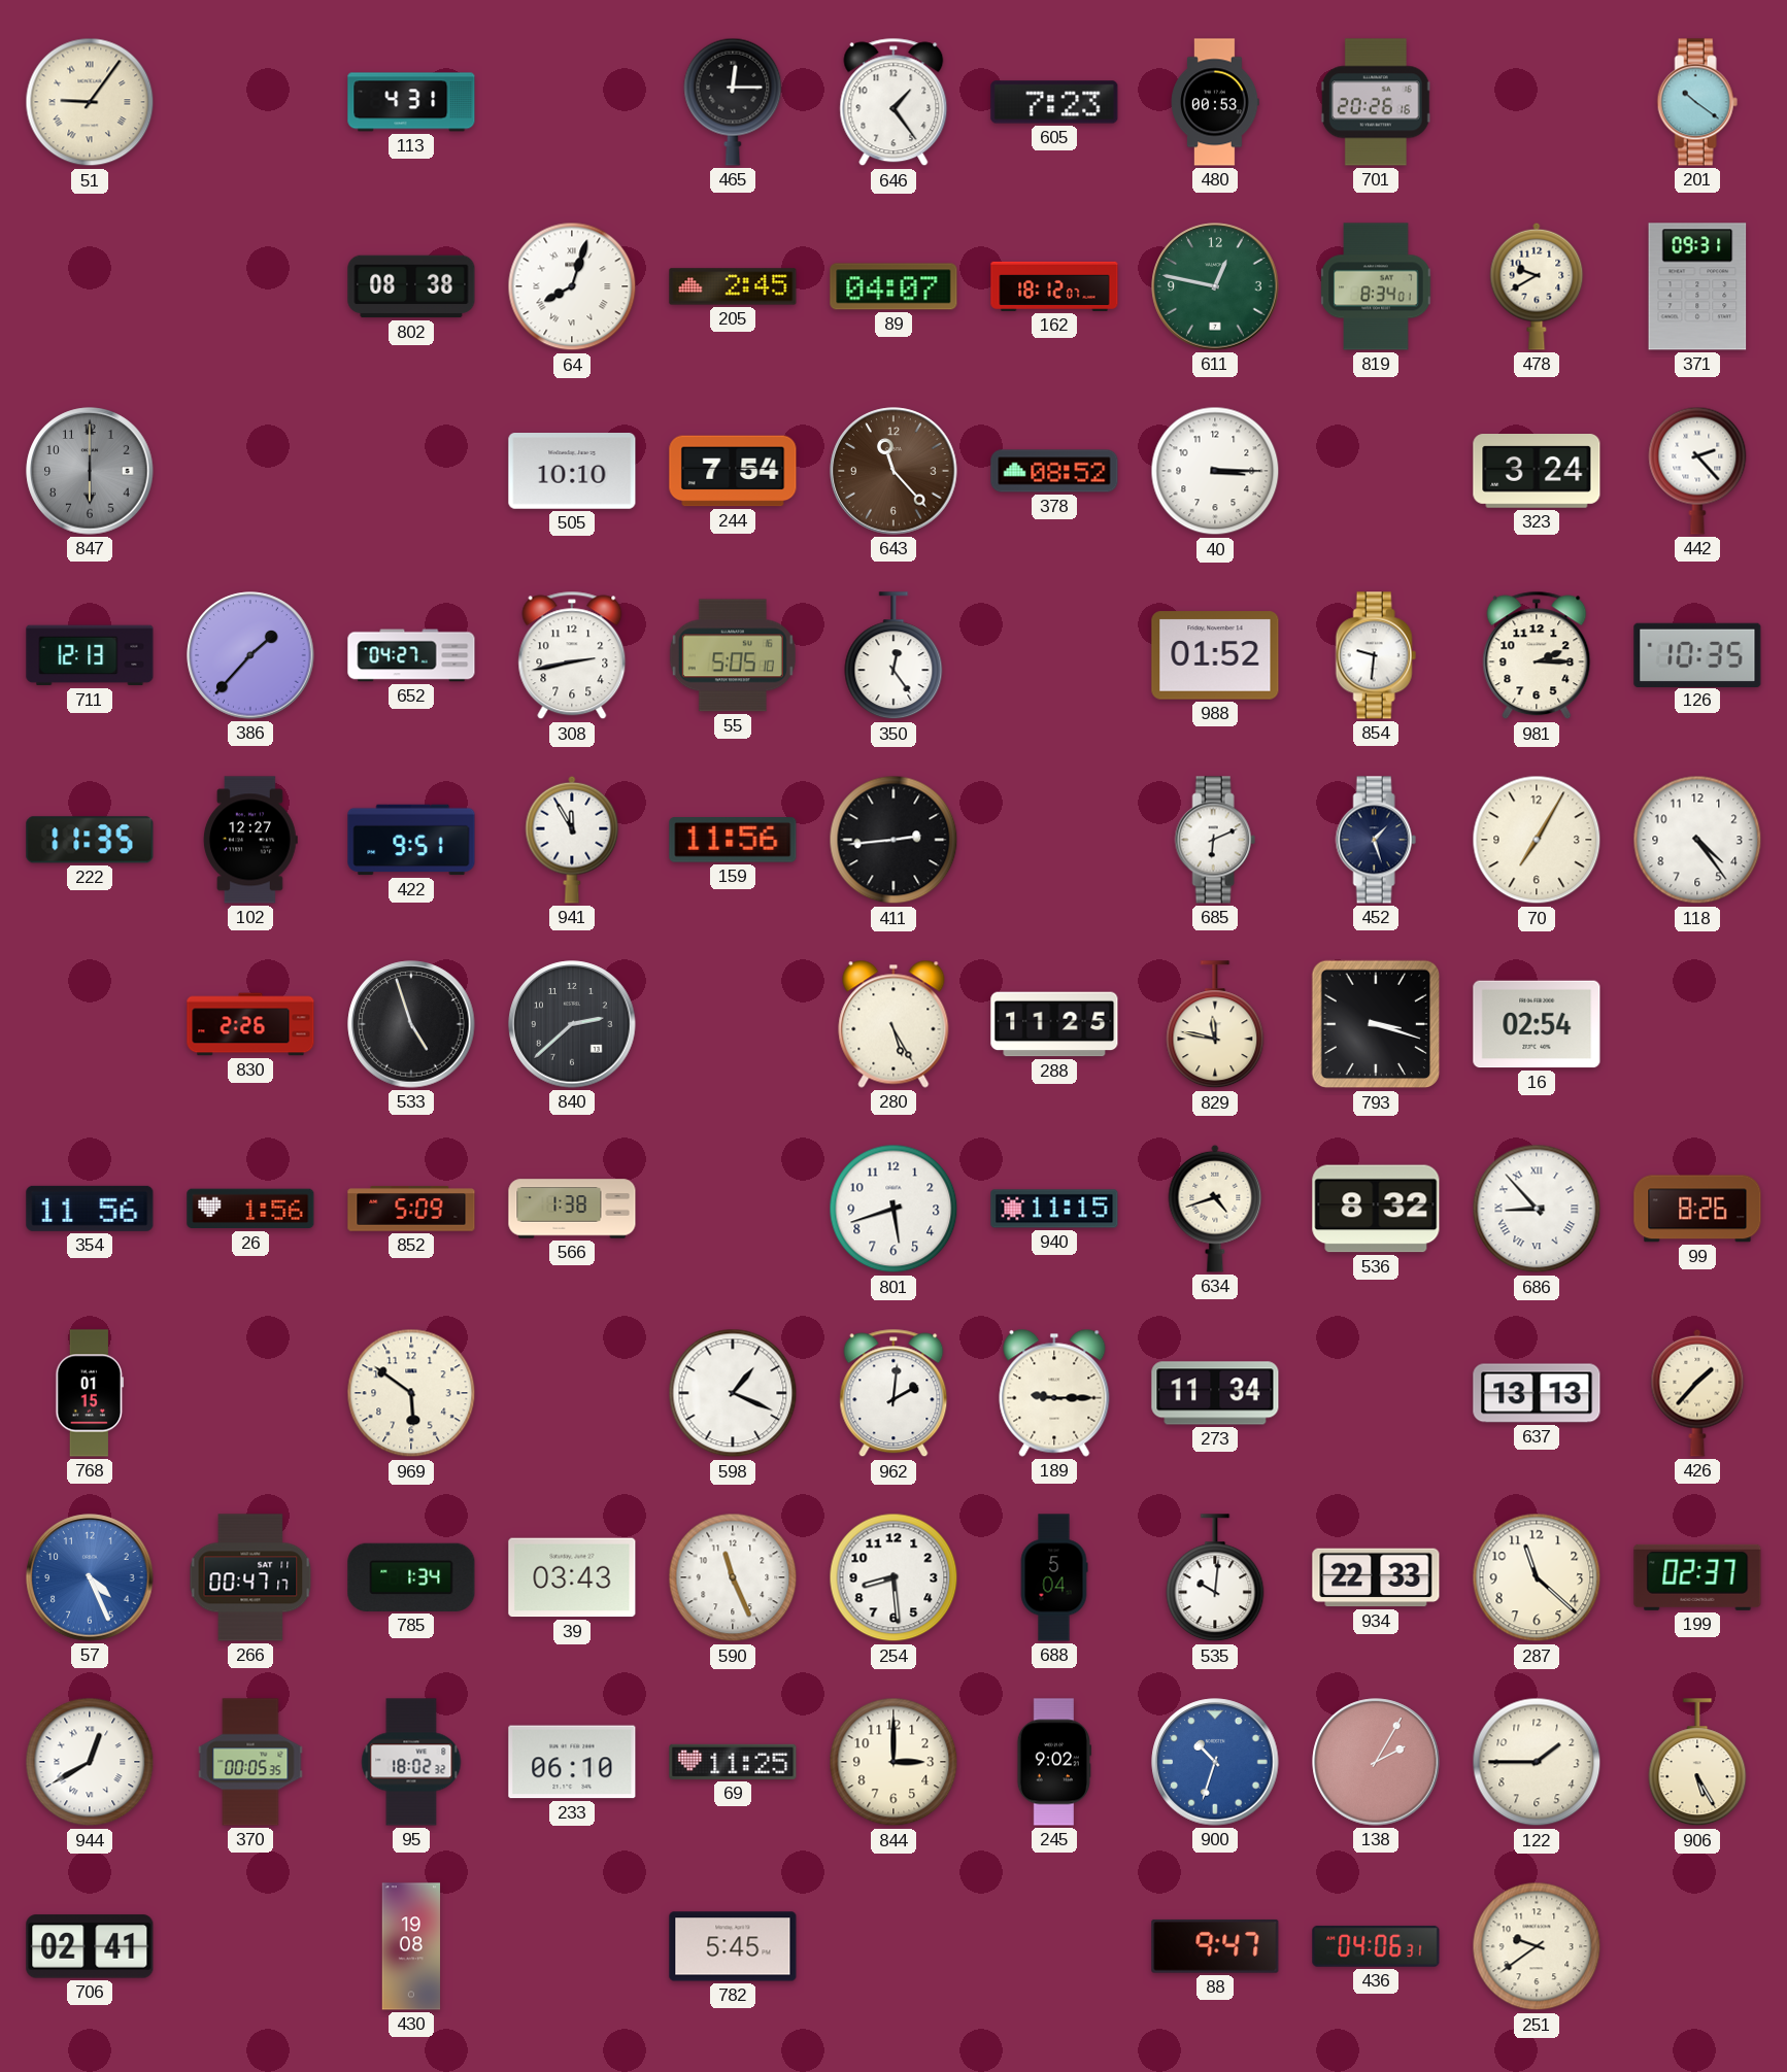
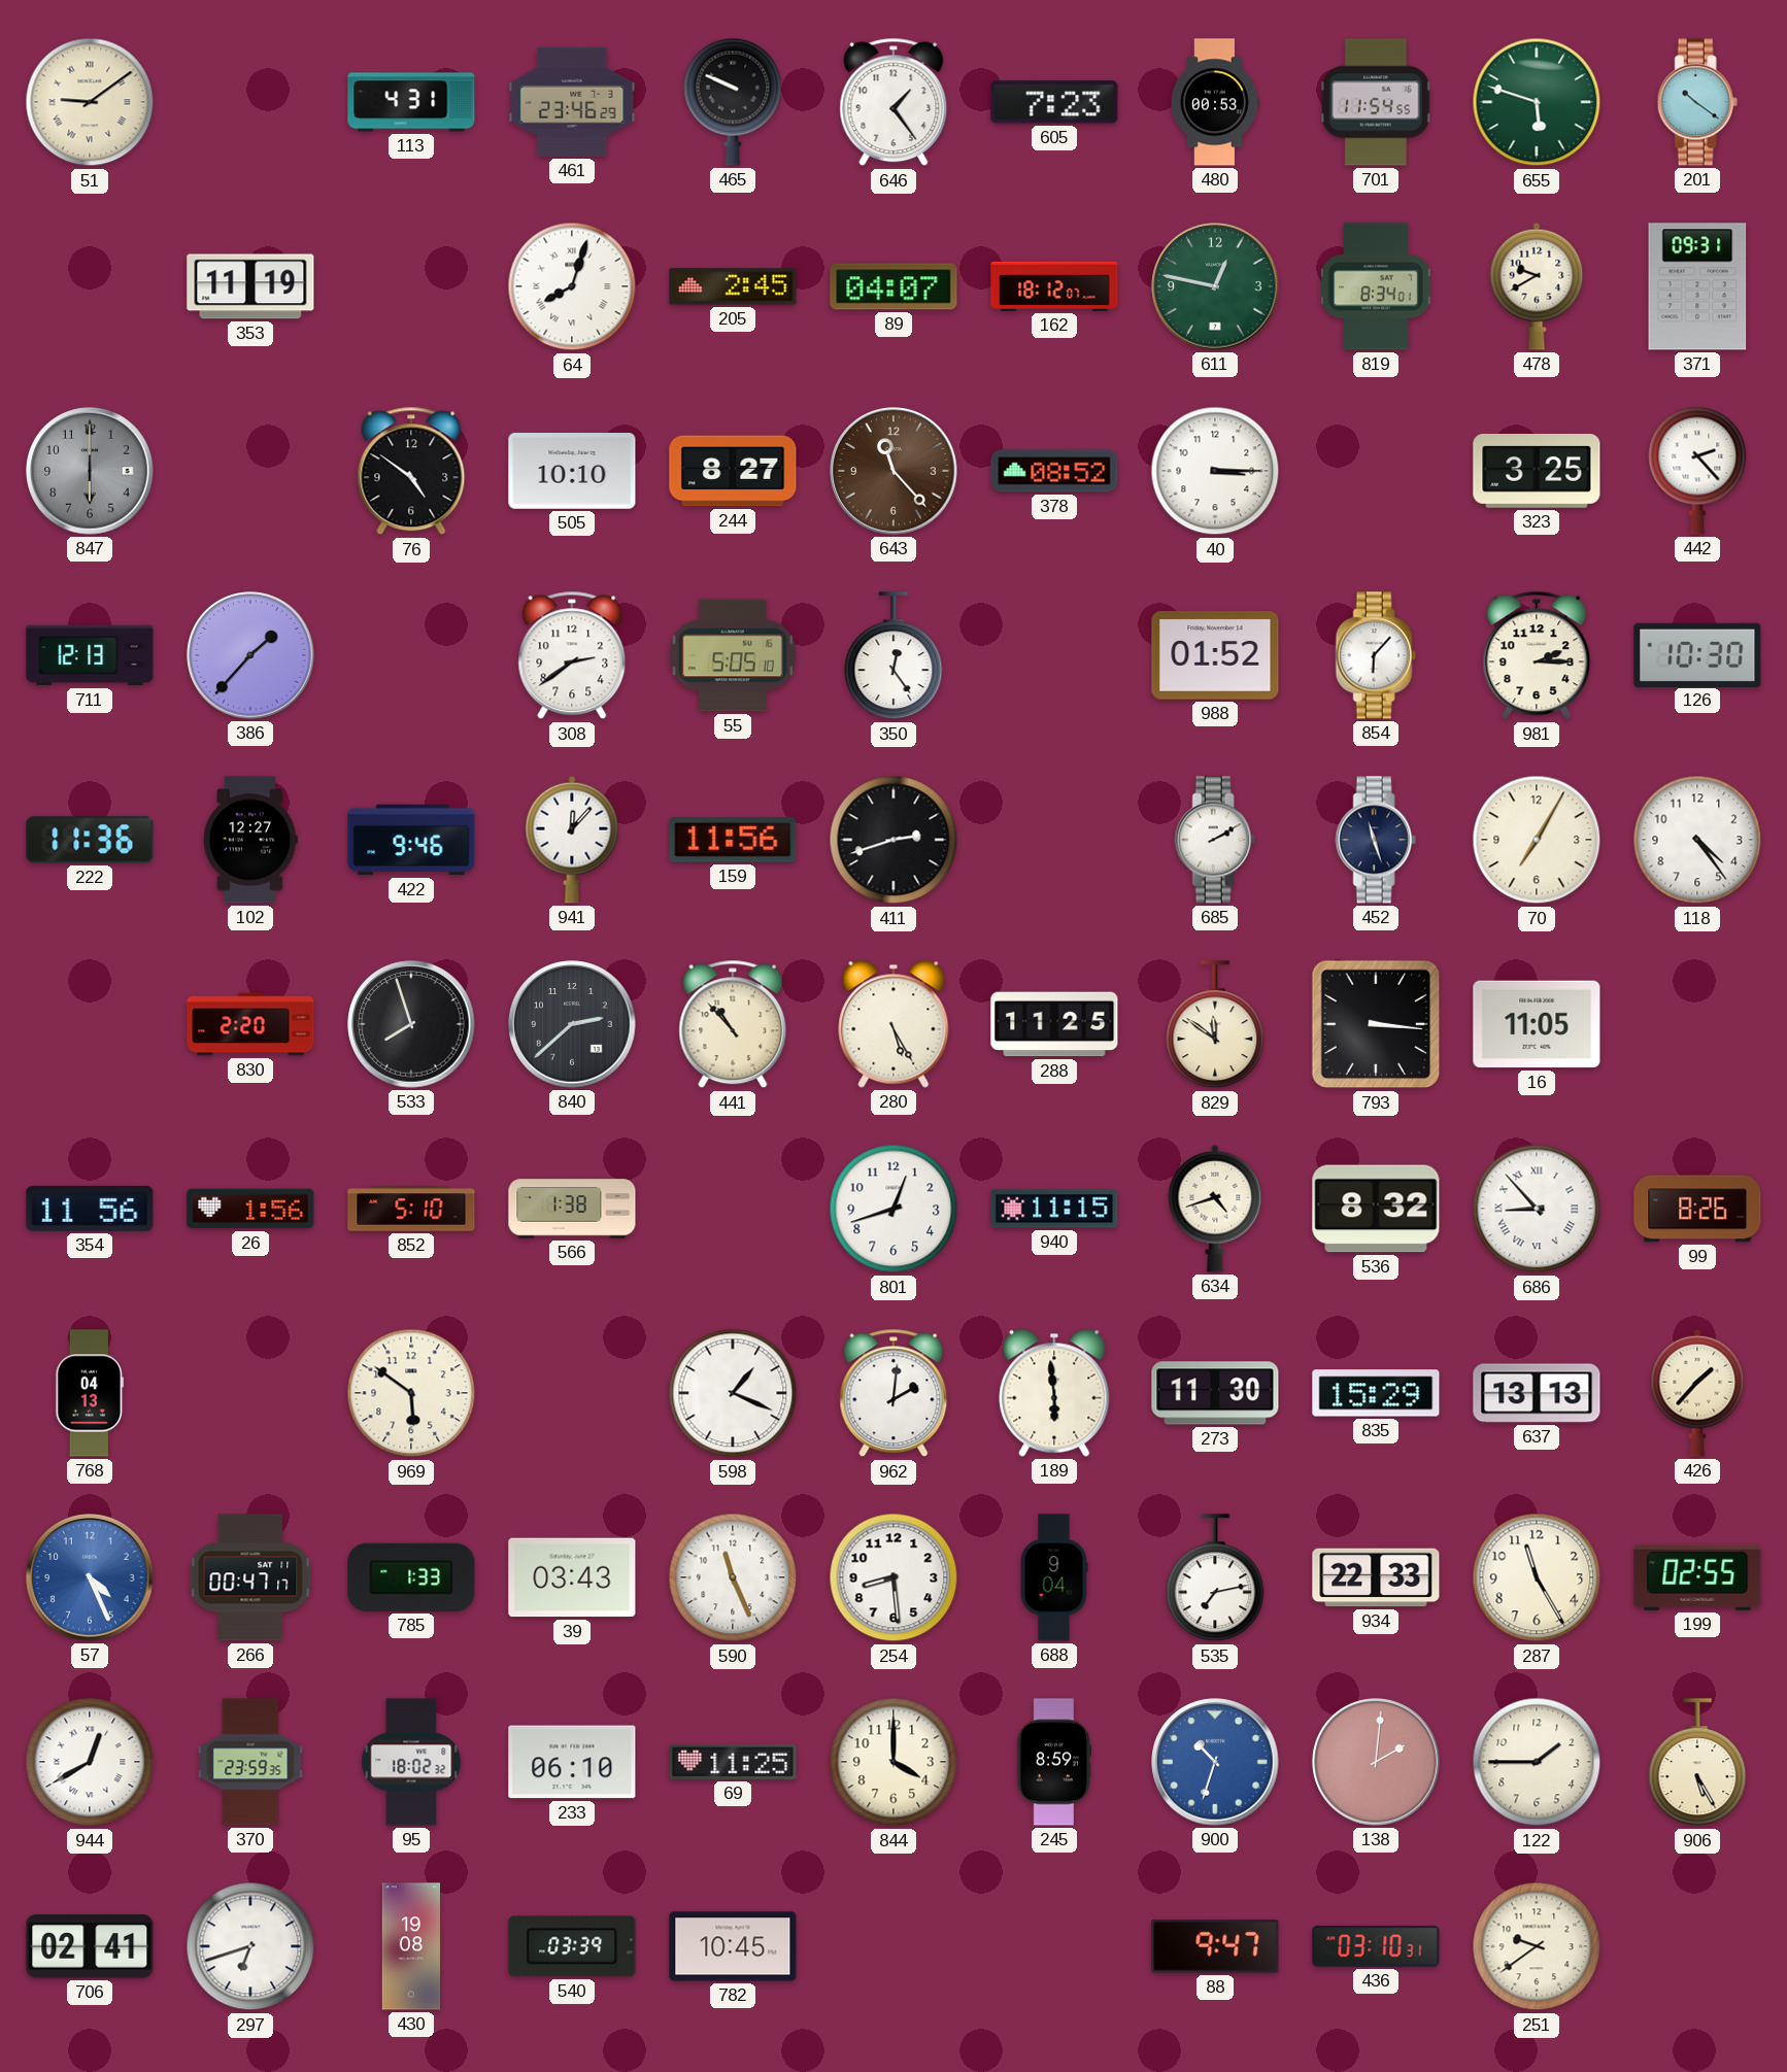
51: 9:06 -> 9:09
461: none -> 23:46
465: 12:15 -> 9:49
701: 20:26 -> 11:54
655: none -> 5:48
353: none -> 11:19
802: 08:38 -> none
76: none -> 4:51
244: 7:54 -> 8:27
323: 3:24 -> 3:25
652: 04:27 -> none
308: 2:43 -> 2:39
854: 9:31 -> 6:07
126: 10:35 -> 10:30
222: 11:35 -> 11:36
422: 9:51 -> 9:46
941: 11:55 -> 12:07
411: 2:44 -> 2:42
685: 6:11 -> 2:10
452: 1:27 -> 11:27
830: 2:26 -> 2:20
533: 4:57 -> 7:57
441: none -> 10:53
829: 11:47 -> 11:51
793: 3:18 -> 3:16
16: 02:54 -> 11:05
852: 5:09 -> 5:10
801: 5:42 -> 12:42
768: 01:15 -> 04:13
189: 9:15 -> 5:59
273: 11:34 -> 11:30
835: none -> 15:29
785: 1:34 -> 1:33
688: 5:04 -> 9:04
535: 10:01 -> 7:13
287: 11:22 -> 11:25
199: 02:37 -> 02:55
370: 00:05 -> 23:59
844: 3:00 -> 4:00
245: 9:02 -> 8:59
138: 2:05 -> 2:01
297: none -> 6:42
540: none -> 03:39
782: 5:45 -> 10:45
436: 04:06 -> 03:10
